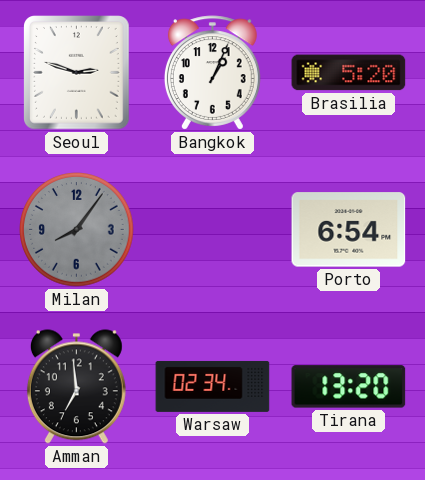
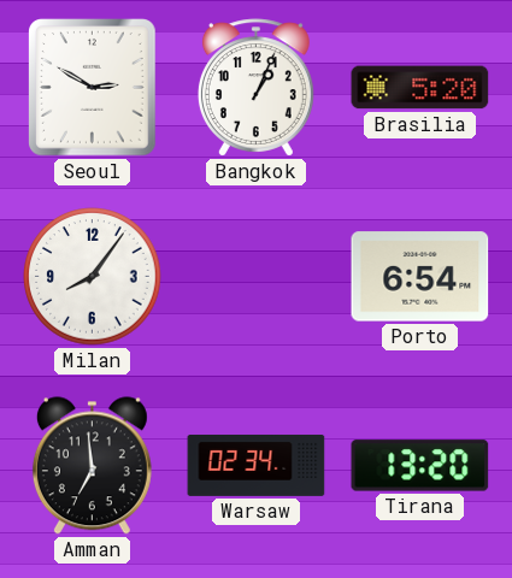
Seoul: 2:48 -> 2:50
Milan dial: grey -> white
